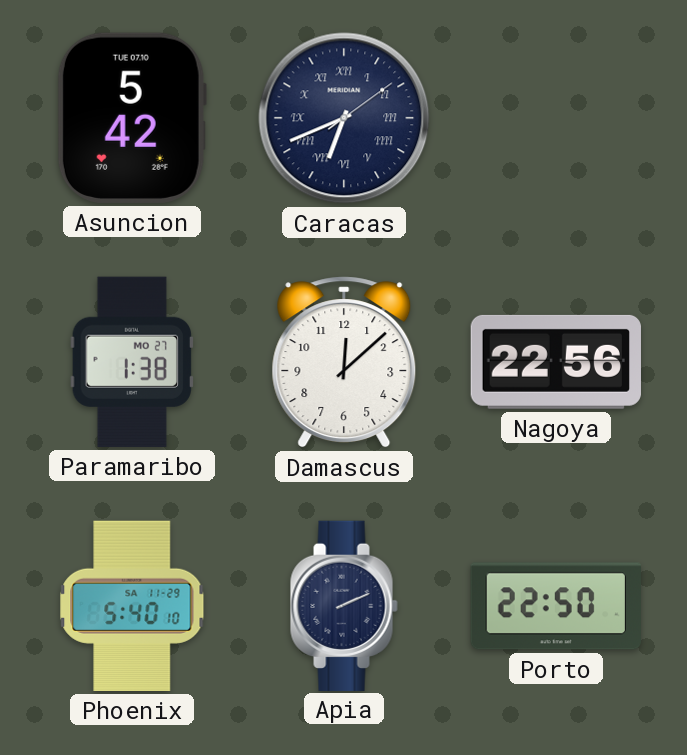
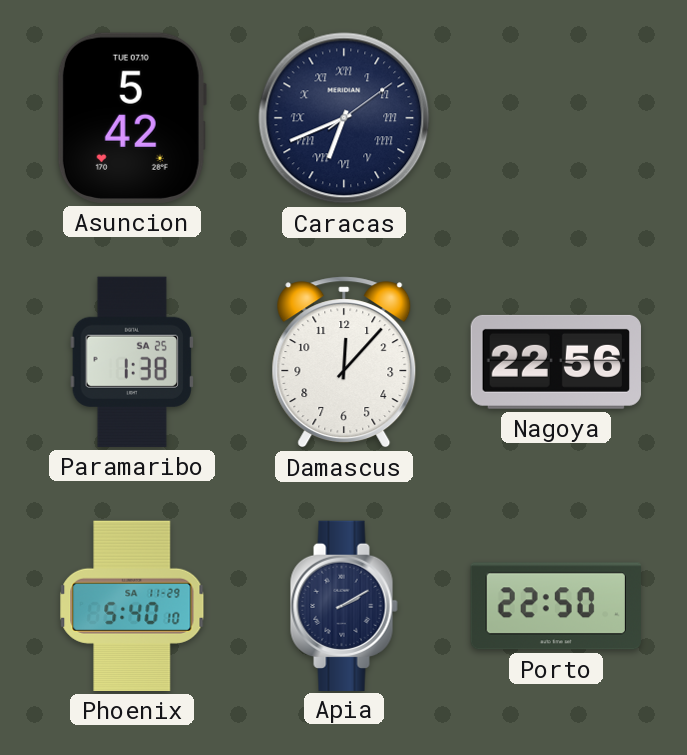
Paramaribo date: MO 27 -> SA 25
Damascus: 12:08 -> 12:07
Apia: 2:11 -> 2:10
